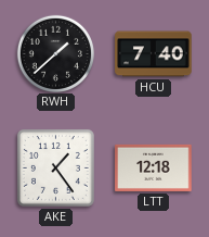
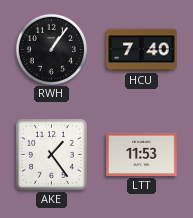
RWH: 1:38 -> 1:06
LTT: 12:18 -> 11:53
